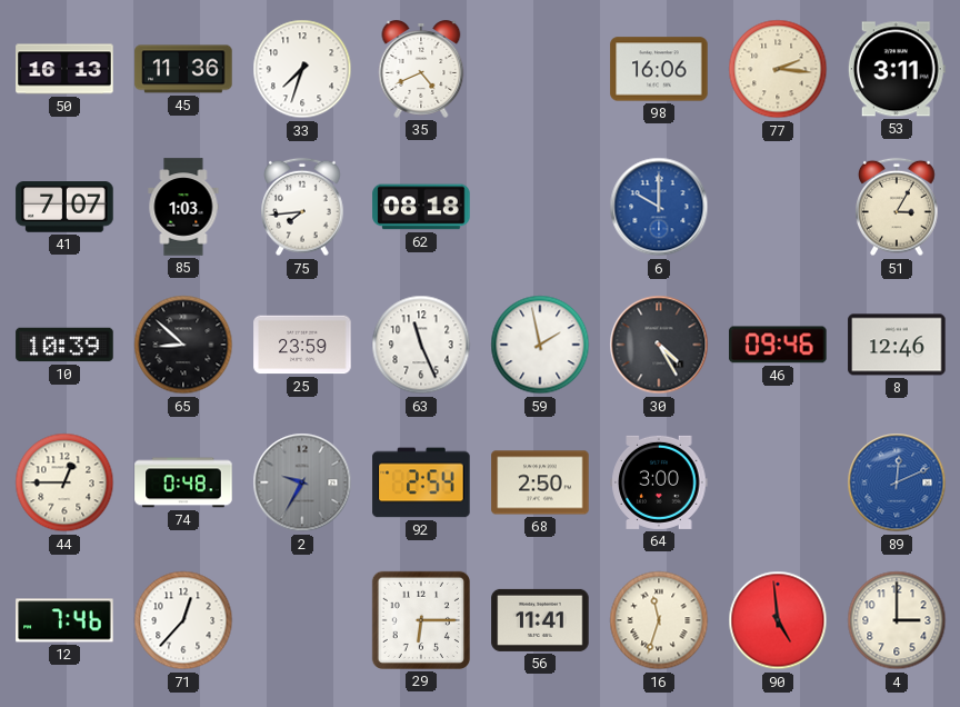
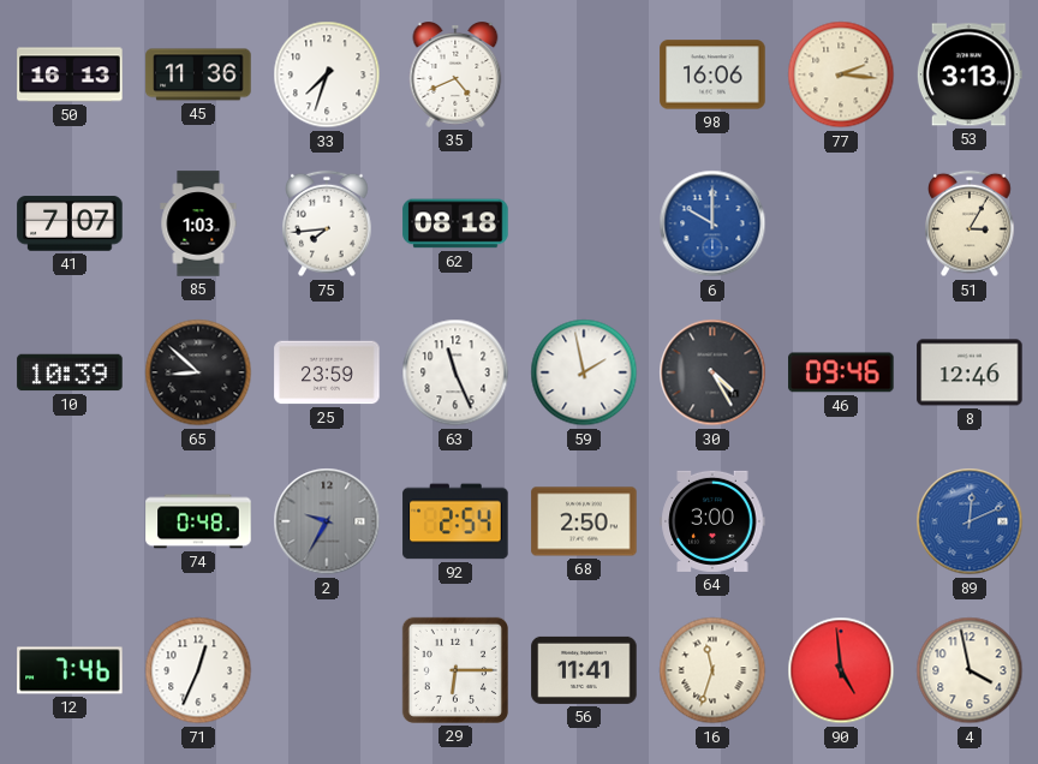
53: 3:11 -> 3:13
44: 12:45 -> none
71: 12:37 -> 12:34
4: 3:00 -> 3:58
